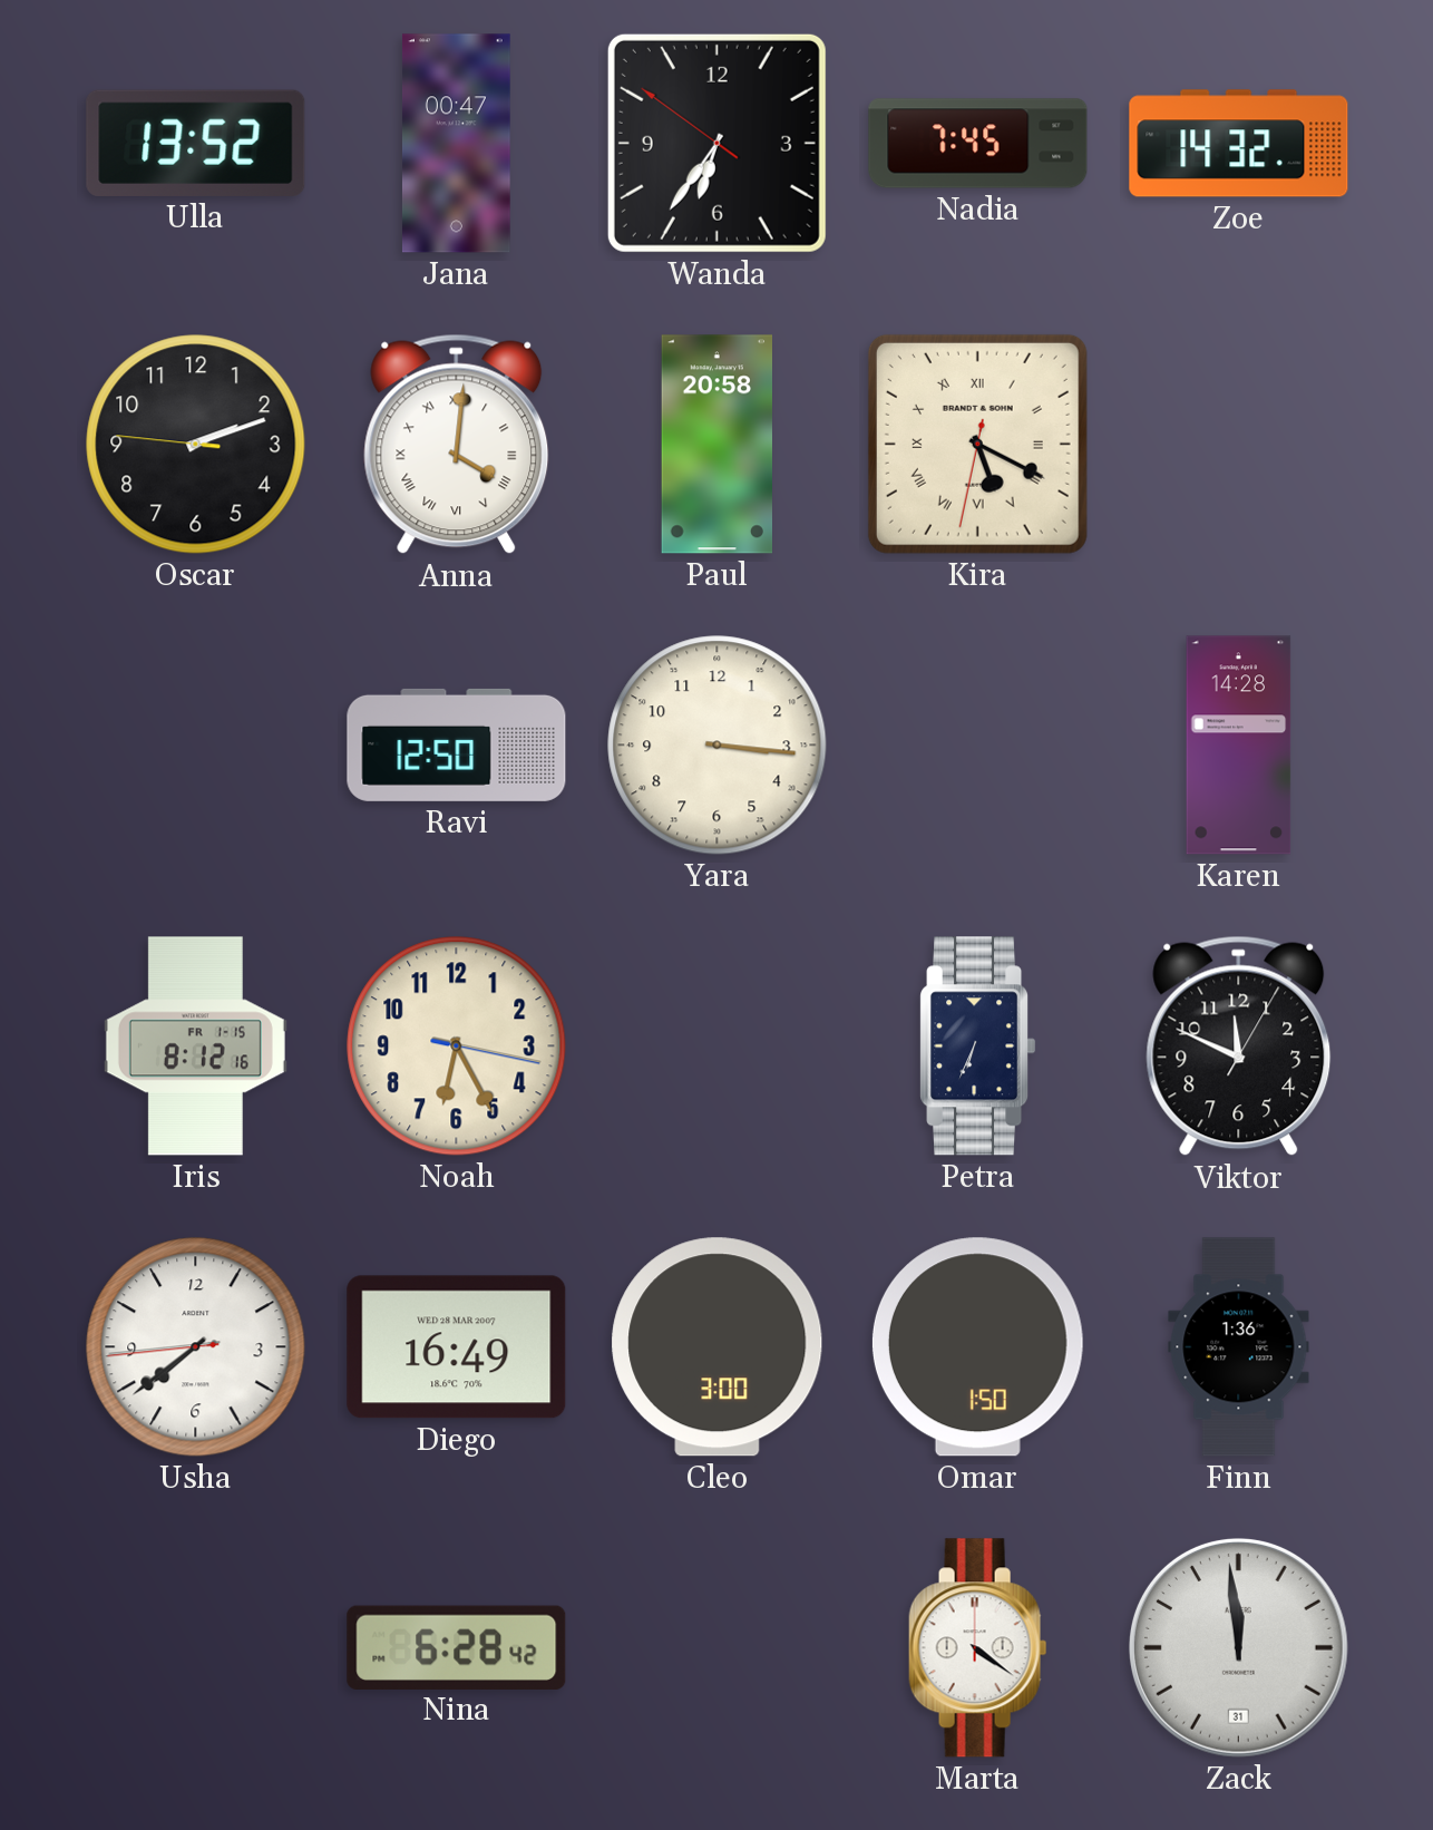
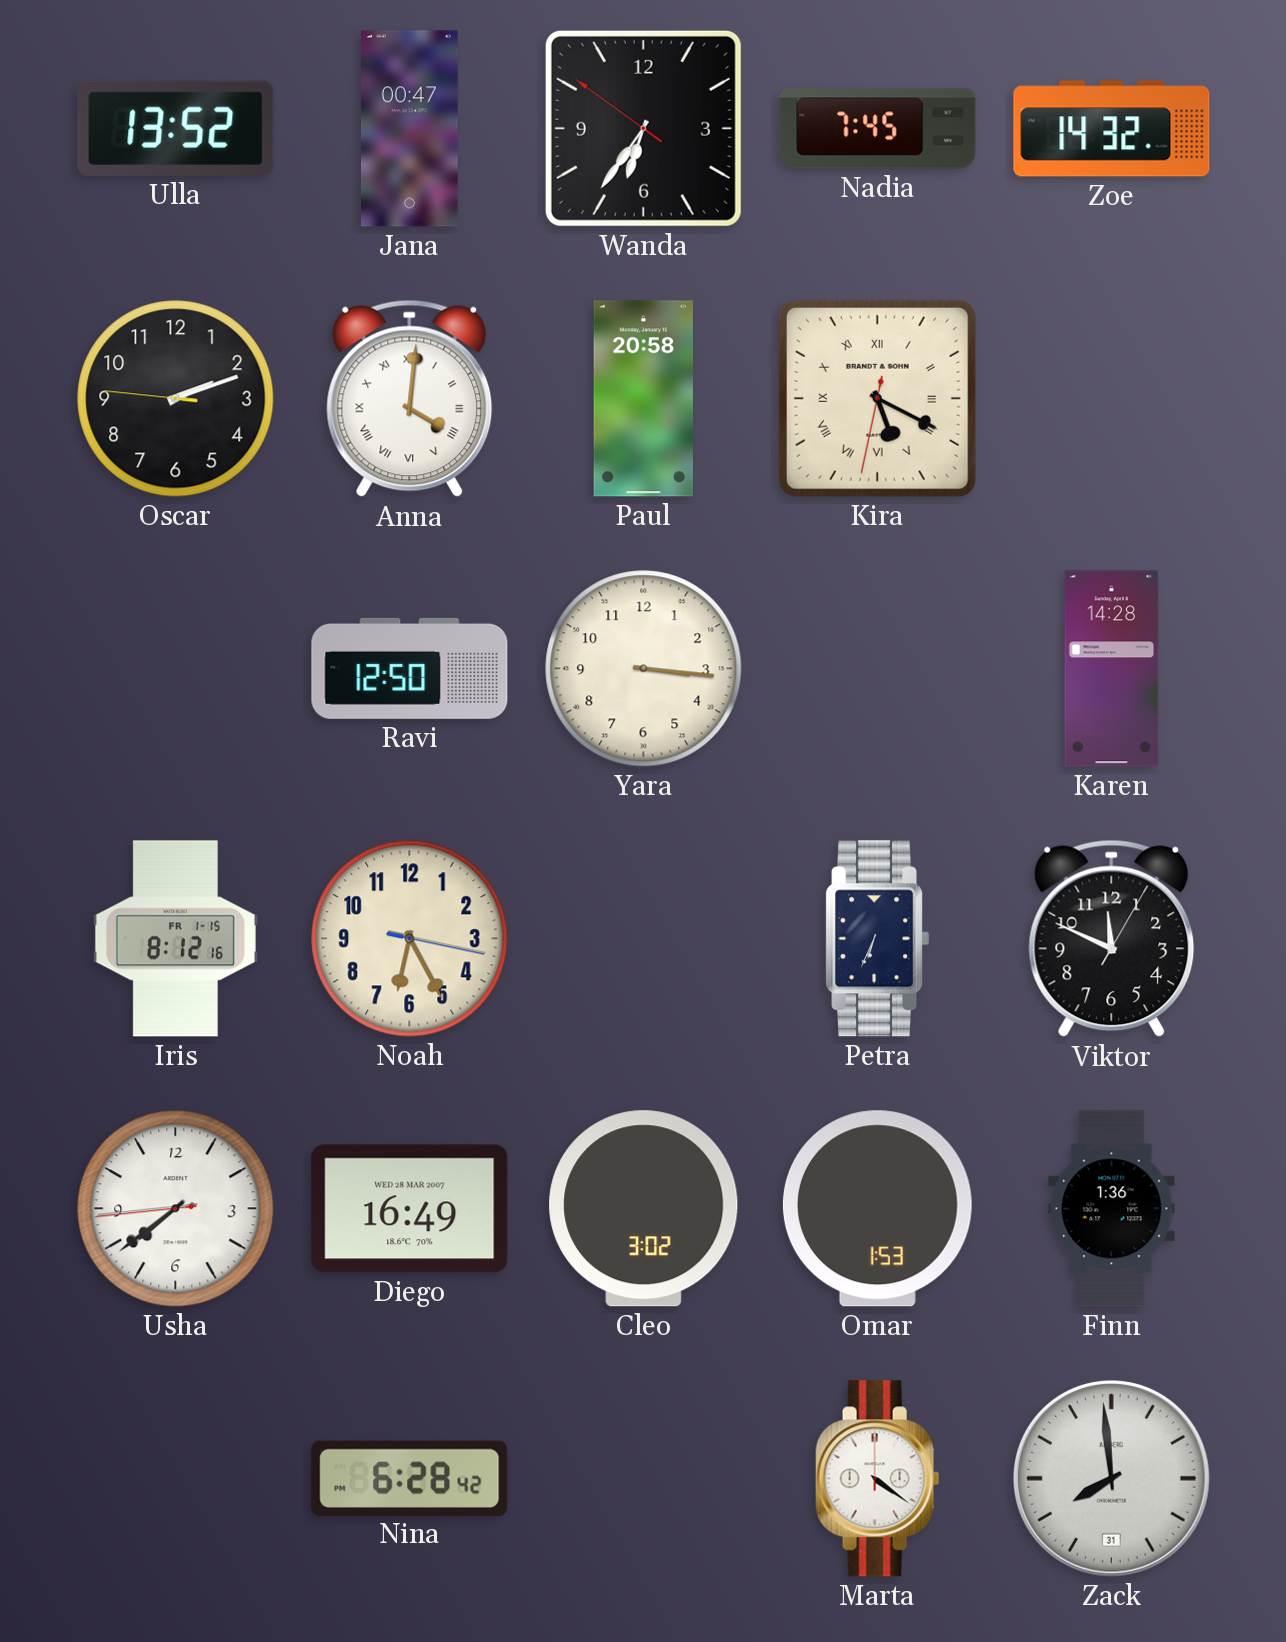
Cleo: 3:00 -> 3:02
Omar: 1:50 -> 1:53
Zack: 11:59 -> 7:59
